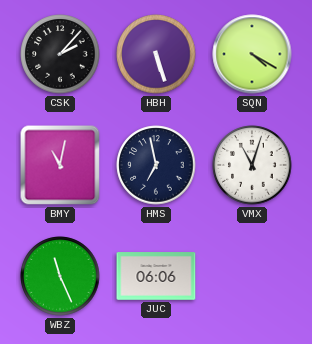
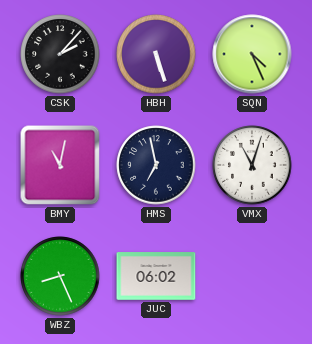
SQN: 4:20 -> 4:26
WBZ: 11:26 -> 8:26
JUC: 06:06 -> 06:02
